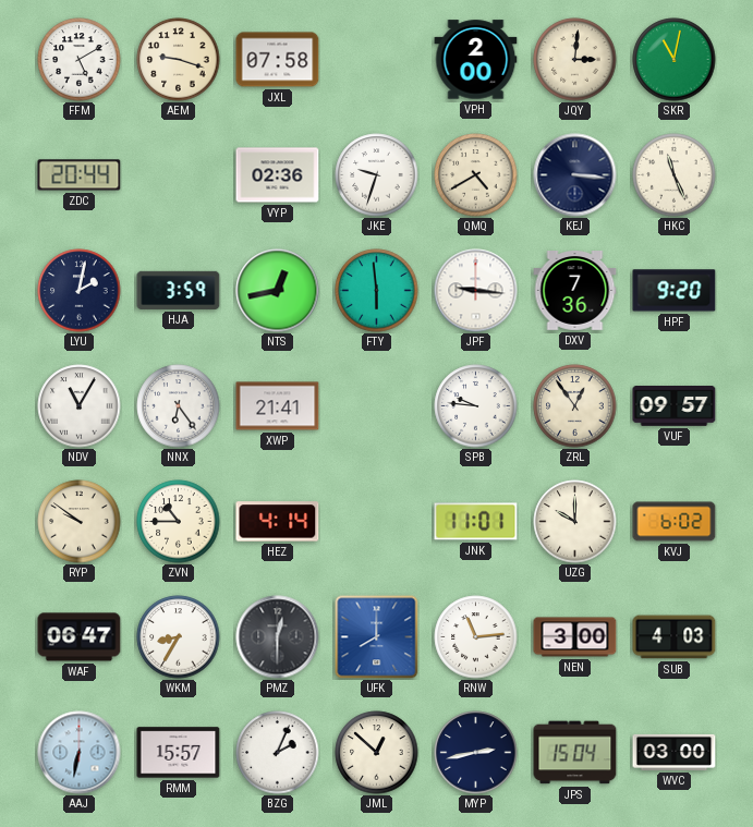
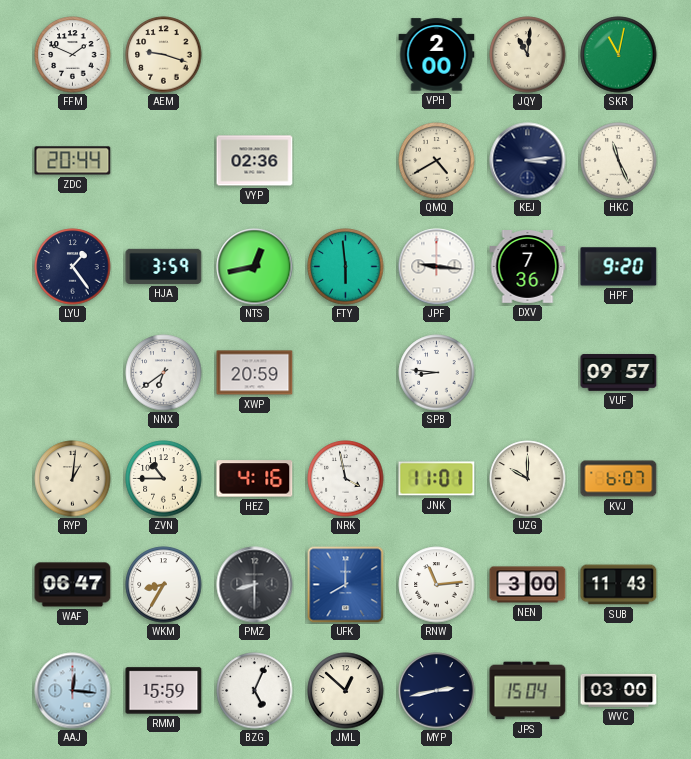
FFM: 5:10 -> 1:49
JXL: 07:58 -> none
JQY: 3:01 -> 11:01
JKE: 9:33 -> none
KEJ: 3:16 -> 3:14
LYU: 2:02 -> 1:24
NDV: 11:05 -> none
NNX: 6:24 -> 6:39
XWP: 21:41 -> 20:59
SPB: 9:46 -> 8:46
ZRL: 12:54 -> none
RYP: 9:51 -> 1:01
HEZ: 4:14 -> 4:16
NRK: none -> 3:58
KVJ: 6:02 -> 6:07
PMZ: 12:30 -> 8:30
SUB: 4:03 -> 11:43
AAJ: 6:32 -> 12:16
RMM: 15:57 -> 15:59
BZG: 2:04 -> 5:04
